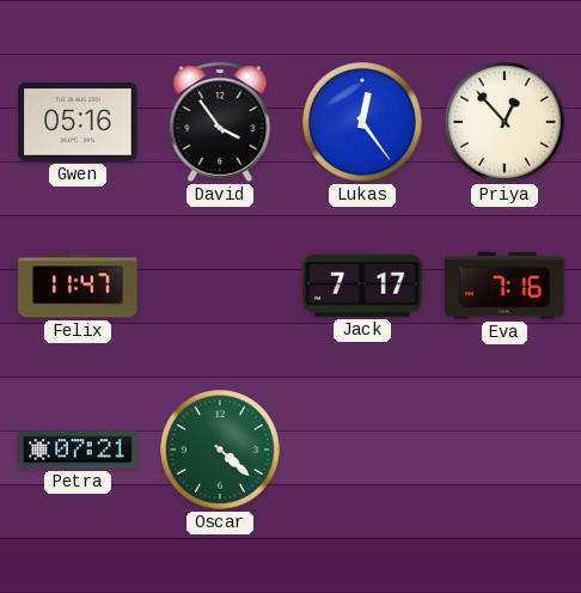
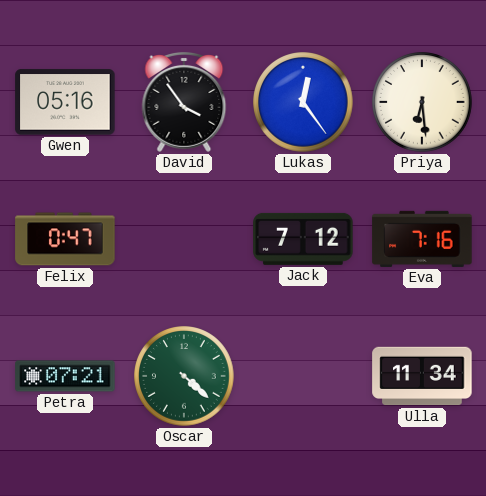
Priya: 12:53 -> 6:29
Felix: 11:47 -> 0:47
Jack: 7:17 -> 7:12
Ulla: none -> 11:34
